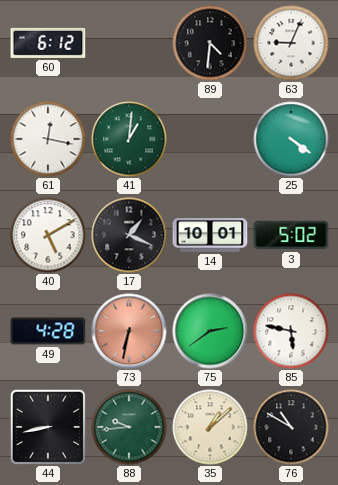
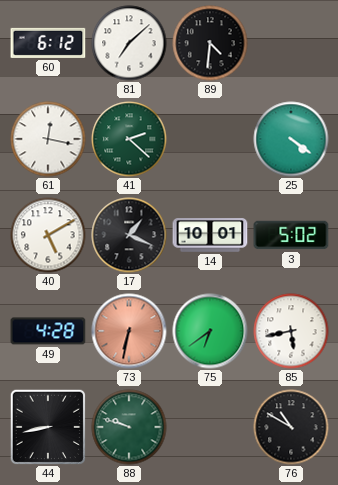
81: none -> 7:08
63: 9:04 -> none
41: 1:01 -> 2:22
75: 2:39 -> 6:39
85: 5:47 -> 5:43
88: 9:44 -> 9:48
35: 1:08 -> none
